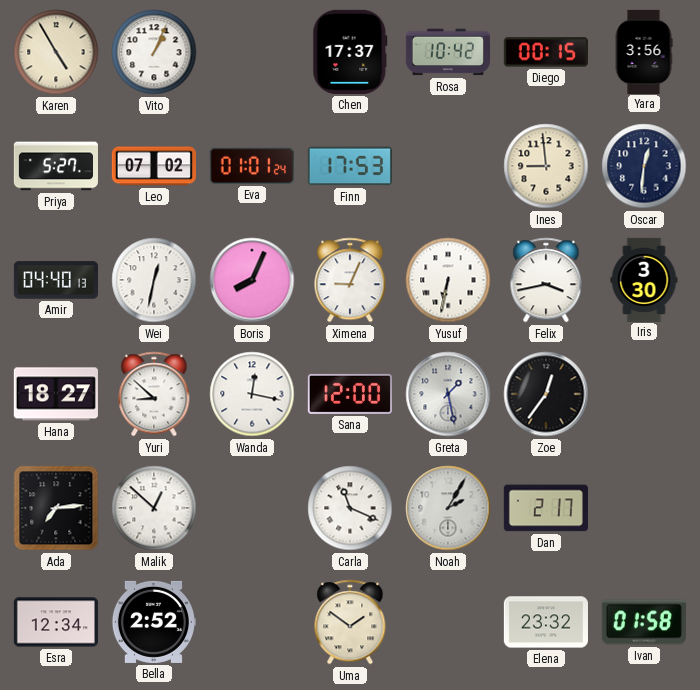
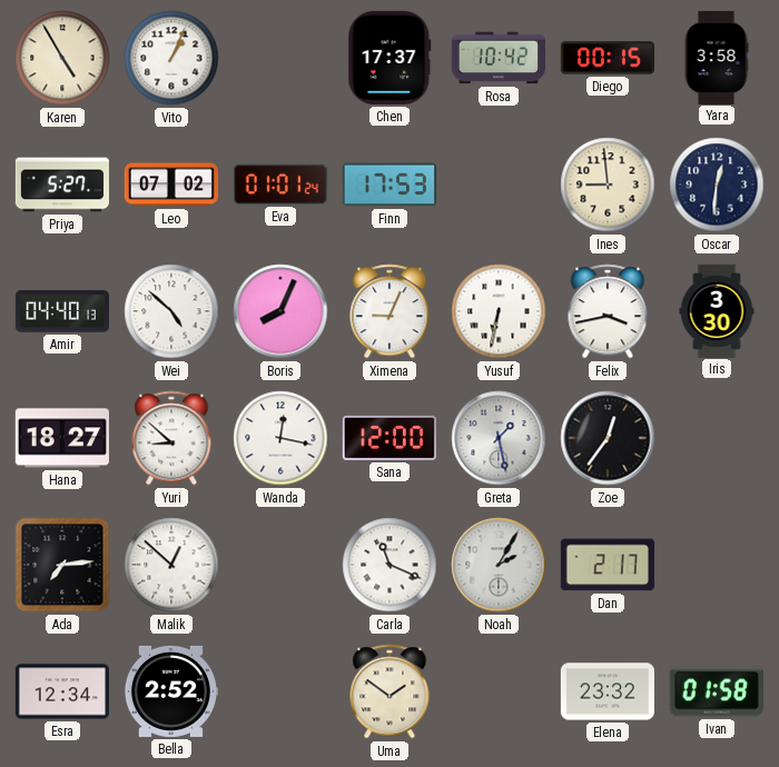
Yara: 3:56 -> 3:58
Wei: 12:32 -> 4:52
